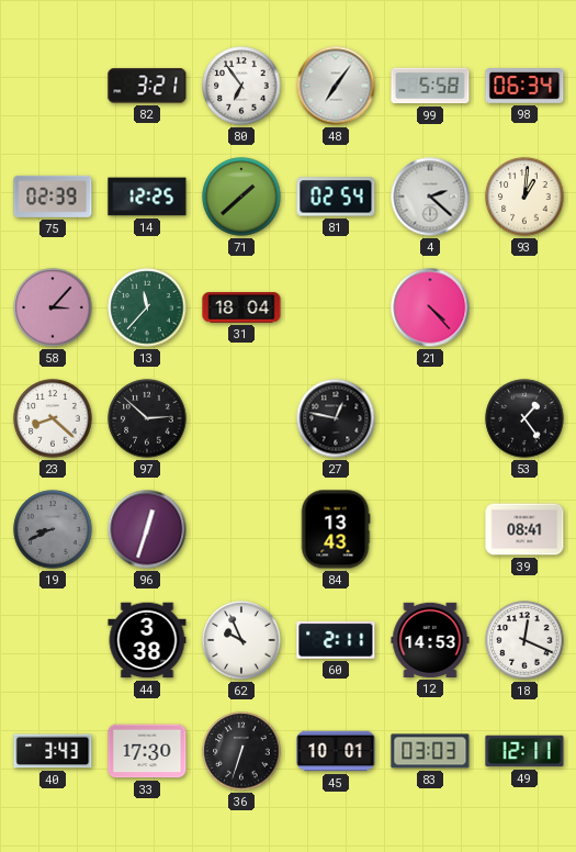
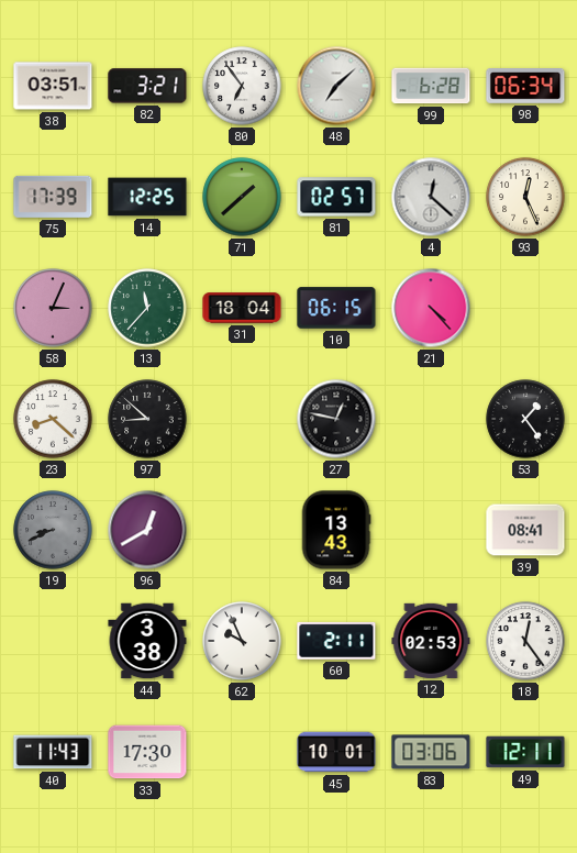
38: none -> 03:51
48: 7:06 -> 7:08
99: 5:58 -> 6:28
75: 02:39 -> 17:39
81: 02:54 -> 02:57
4: 2:22 -> 12:22
93: 1:01 -> 12:26
58: 3:07 -> 3:04
10: none -> 06:15
97: 2:52 -> 8:52
96: 12:33 -> 12:40
12: 14:53 -> 02:53
18: 12:19 -> 12:24
40: 3:43 -> 11:43
36: 6:33 -> none
83: 03:03 -> 03:06
